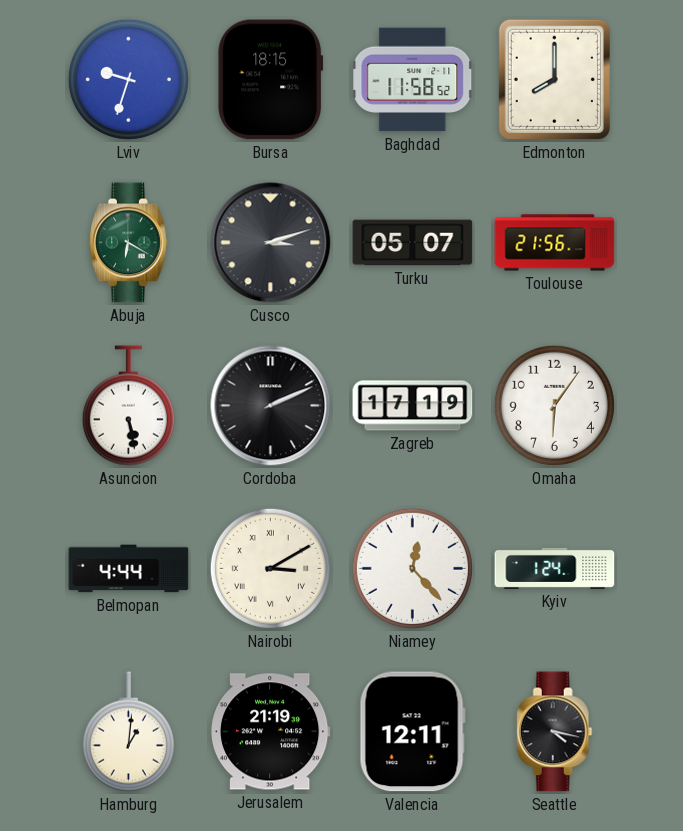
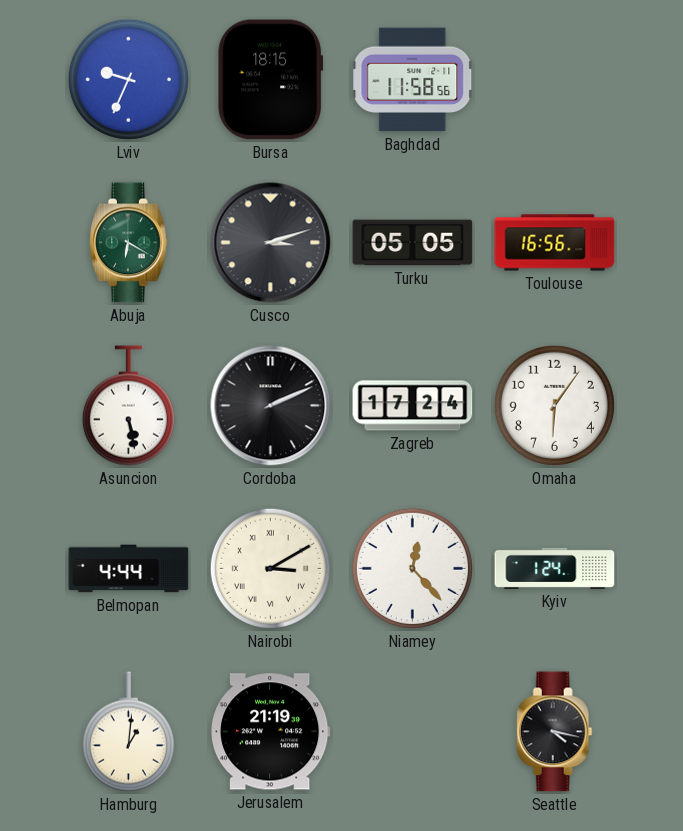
Lviv: 9:33 -> 9:34
Baghdad: 11:58:52 -> 11:58:56
Edmonton: 8:00 -> none
Turku: 05:07 -> 05:05
Toulouse: 21:56 -> 16:56
Zagreb: 17:19 -> 17:24
Valencia: 12:11 -> none
